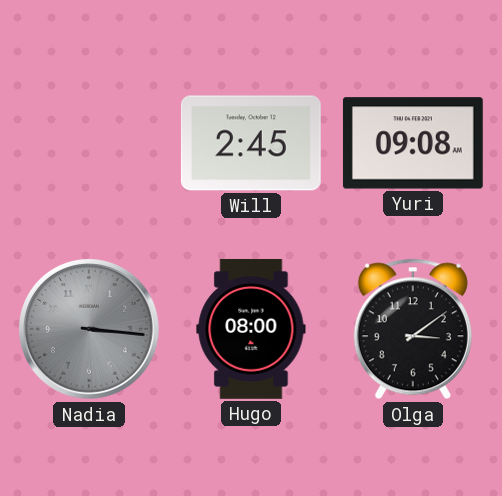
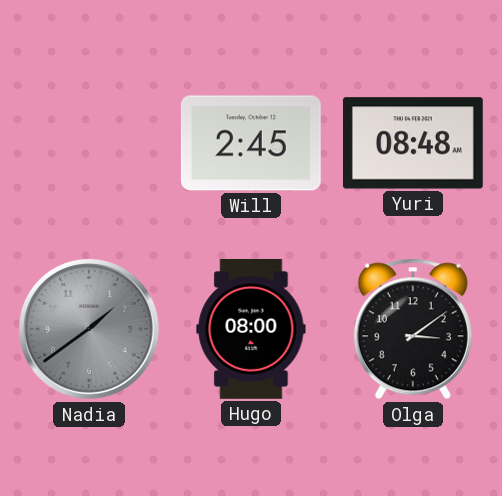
Yuri: 09:08 -> 08:48
Nadia: 3:16 -> 1:39
